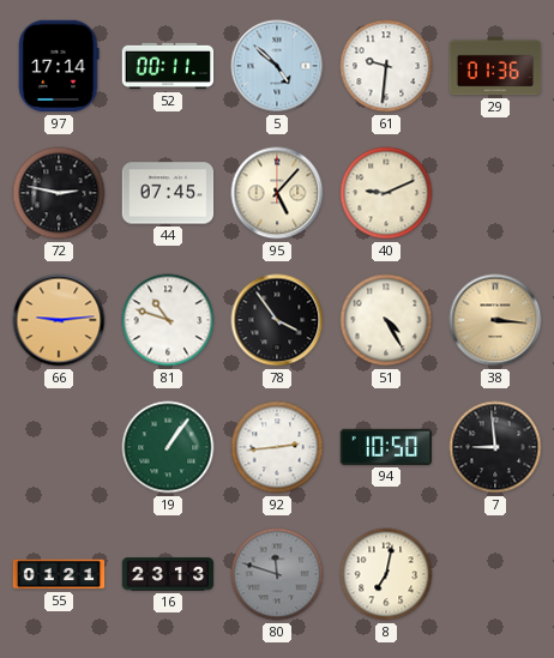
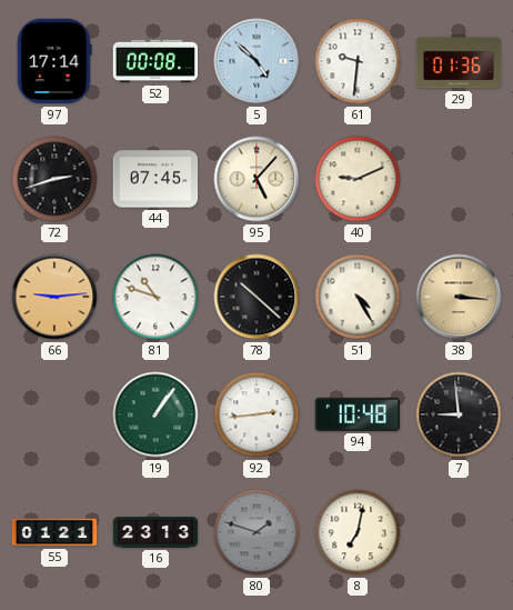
52: 00:11 -> 00:08
72: 2:47 -> 2:42
78: 3:54 -> 10:22
94: 10:50 -> 10:48
80: 11:48 -> 1:48
